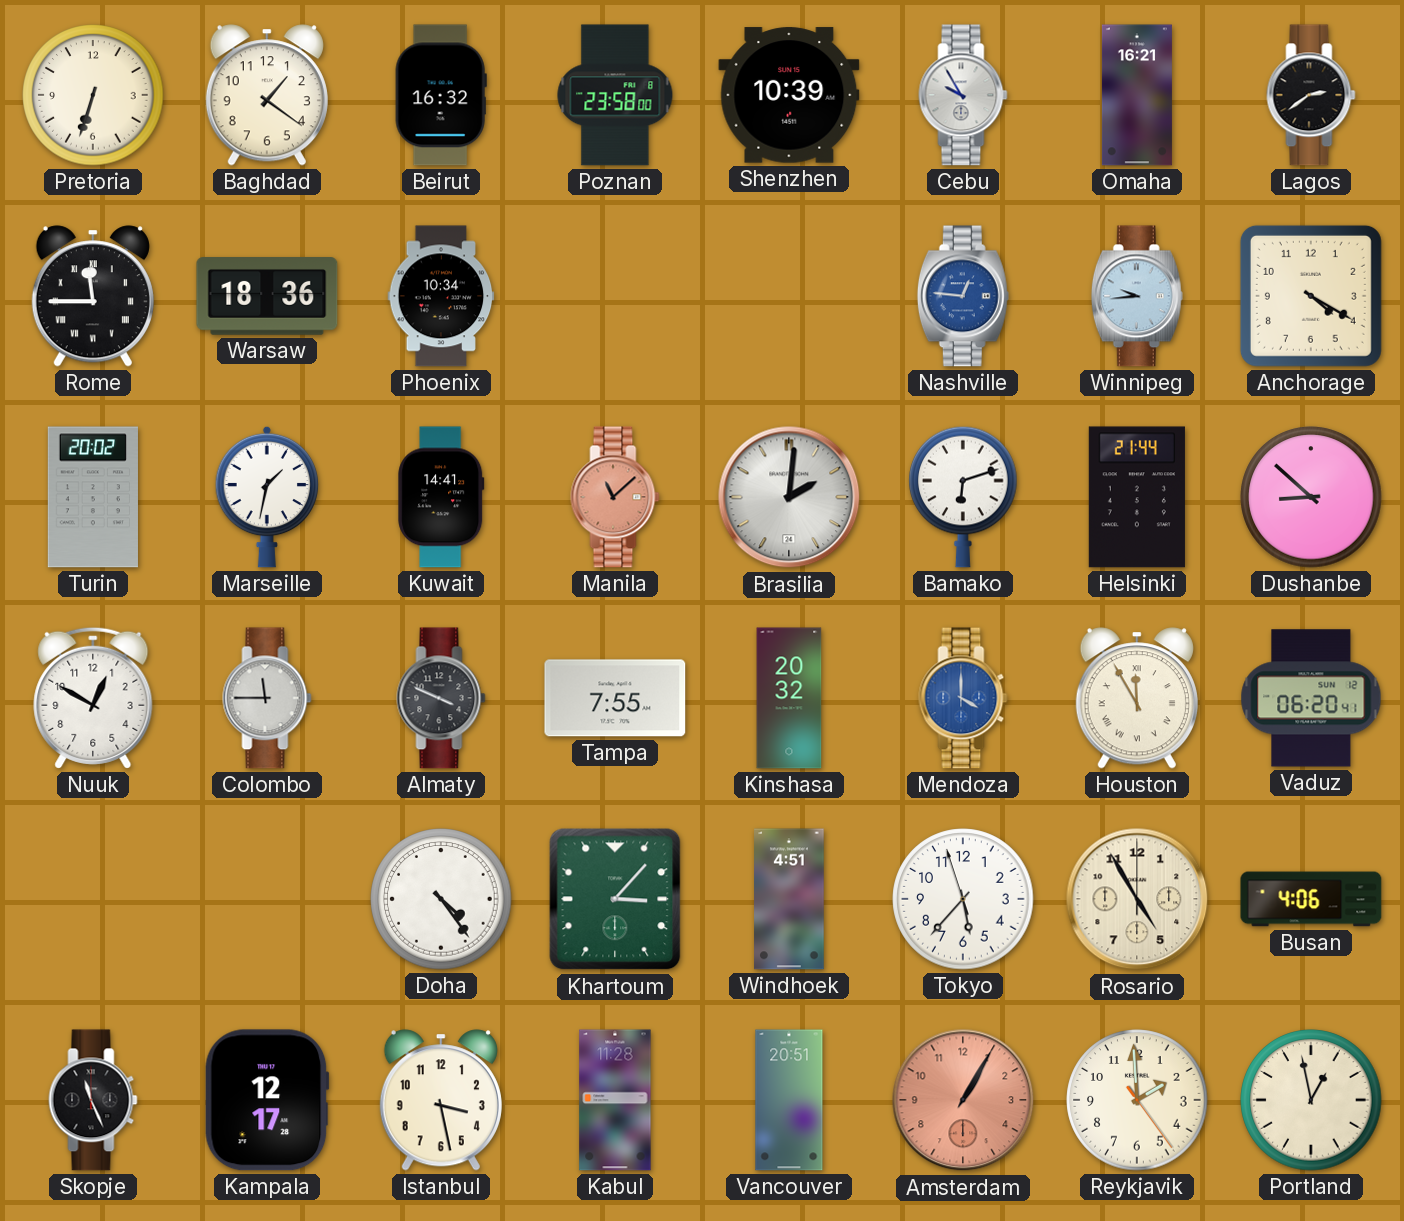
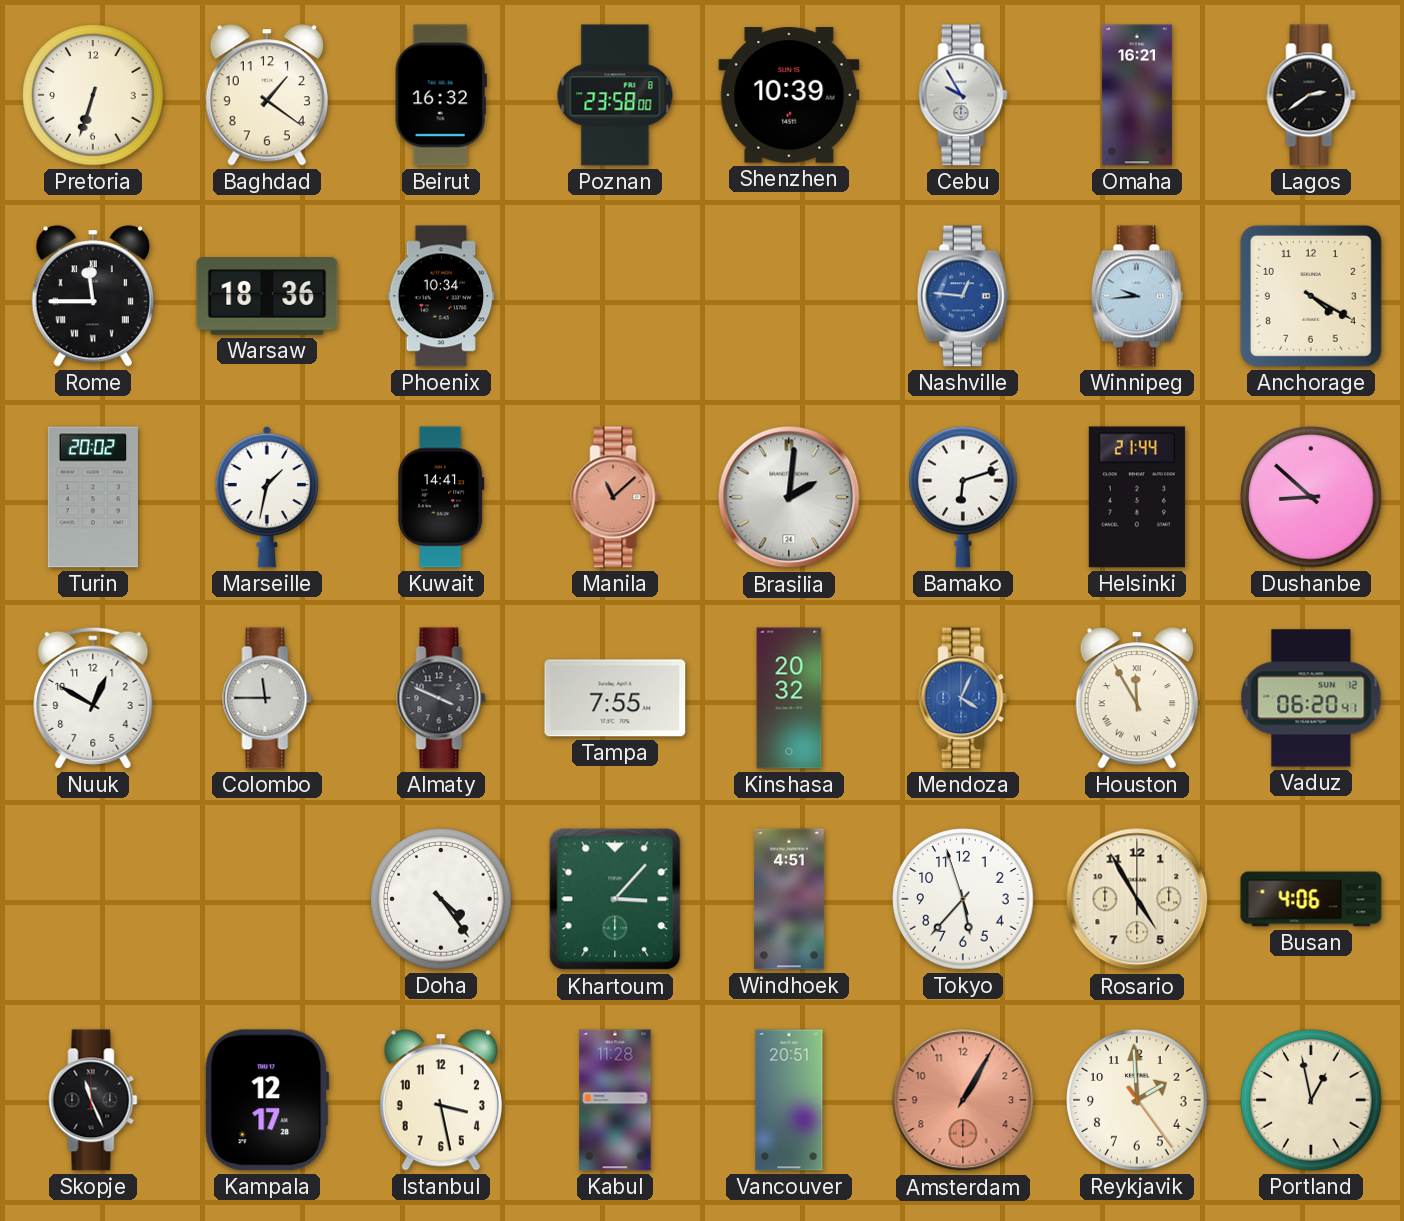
Mendoza: 4:00 -> 4:04
